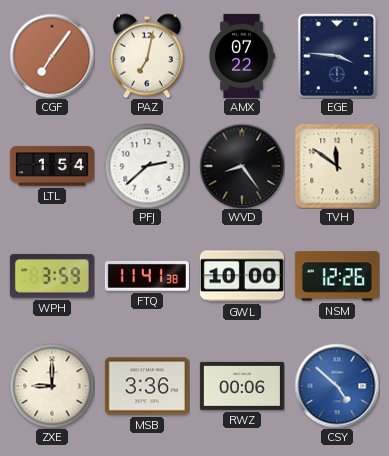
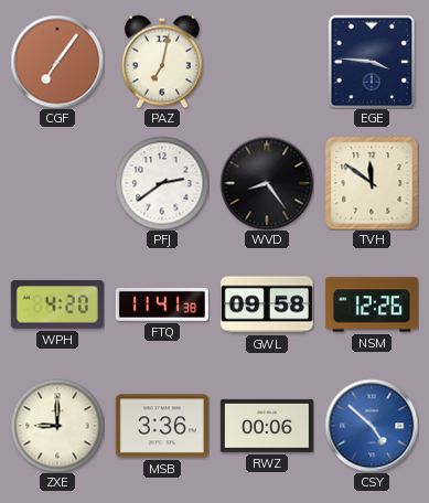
AMX: 07:22 -> none
LTL: 1:54 -> none
PFJ: 2:38 -> 2:39
WPH: 3:59 -> 4:20
GWL: 10:00 -> 09:58
